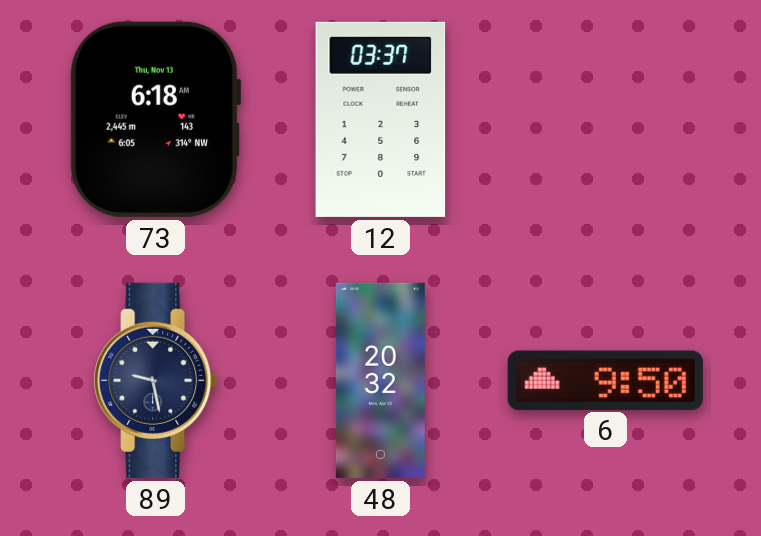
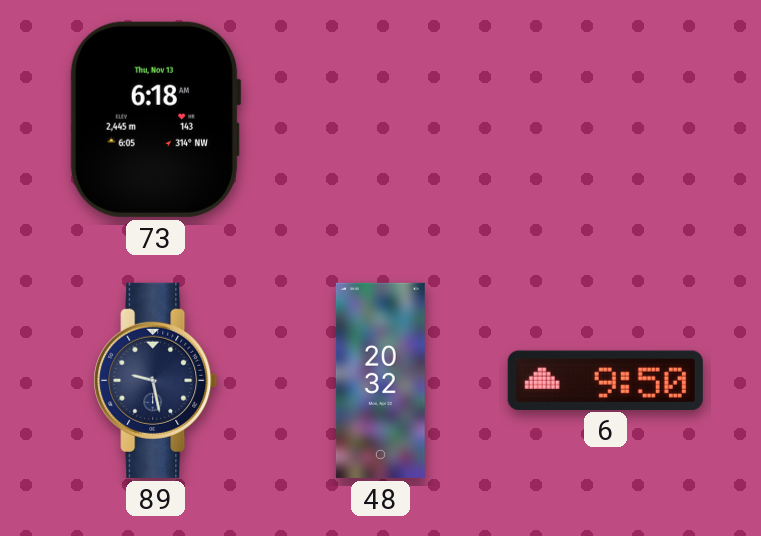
12: 03:37 -> none
